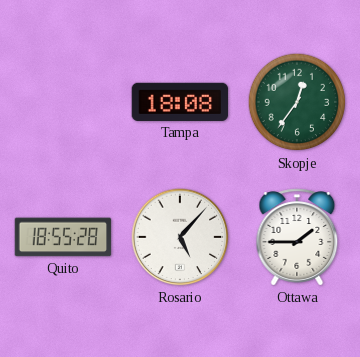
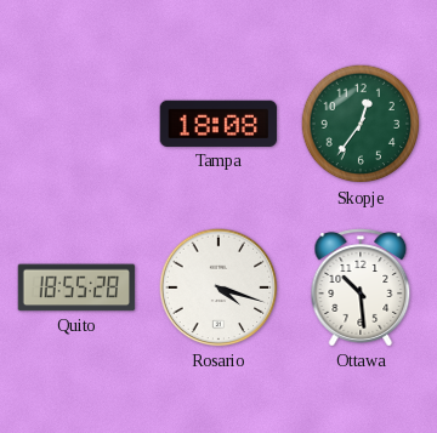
Rosario: 5:07 -> 4:18
Ottawa: 1:45 -> 10:29
